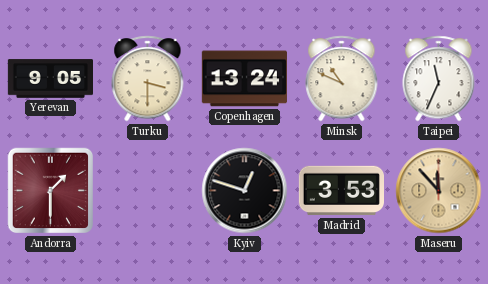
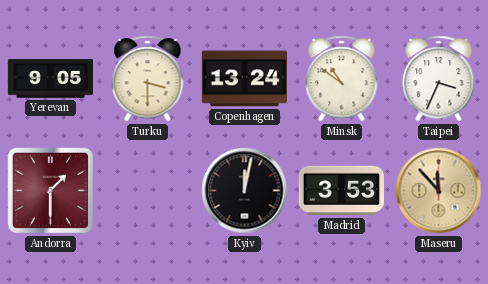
Minsk: 10:49 -> 10:51
Taipei: 11:34 -> 3:34
Kyiv: 12:48 -> 12:02
